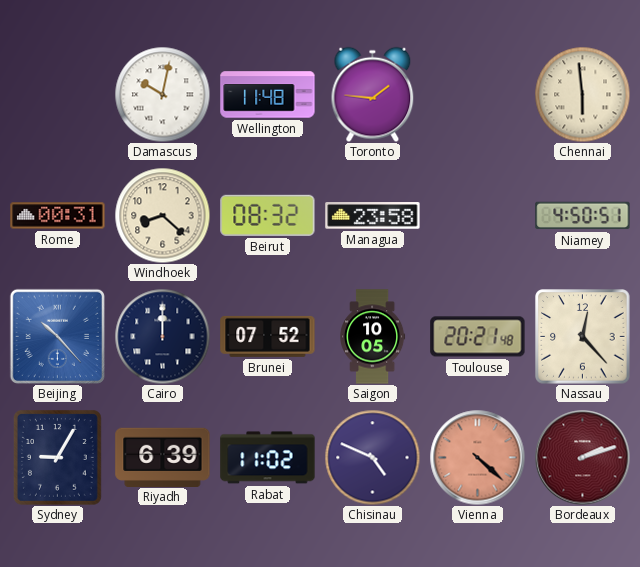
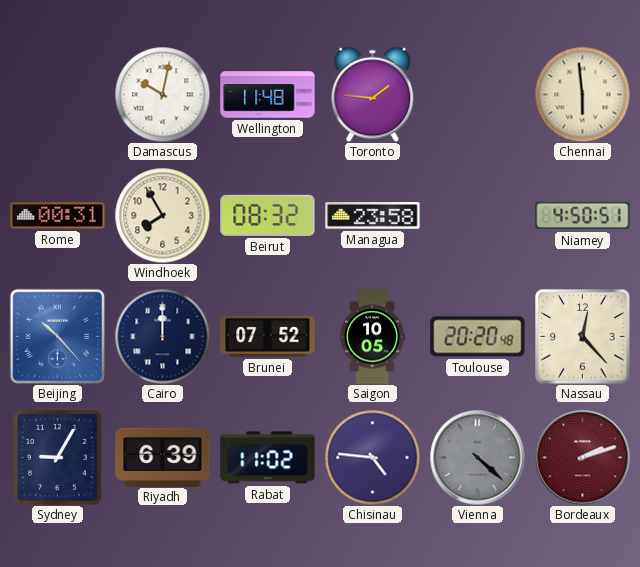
Windhoek: 8:22 -> 7:55
Toulouse: 20:21 -> 20:20
Chisinau: 4:49 -> 4:46
Vienna dial: salmon -> grey
